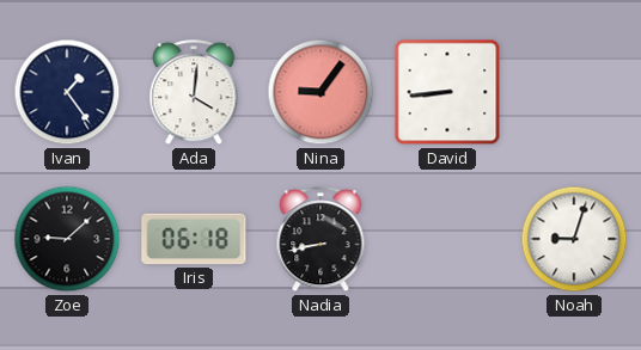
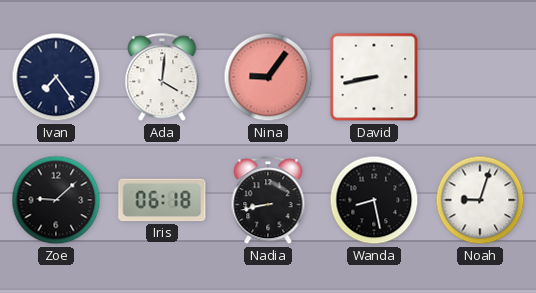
Ivan: 1:24 -> 7:24
David: 8:44 -> 8:43
Wanda: none -> 8:28
